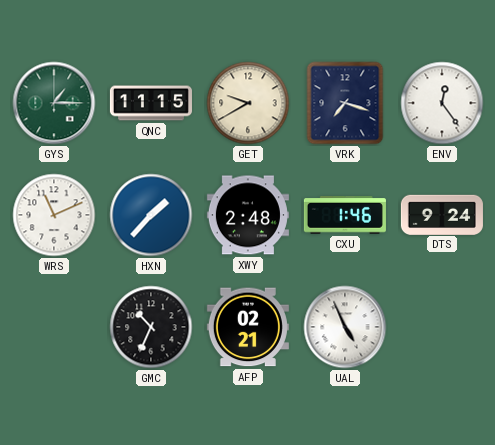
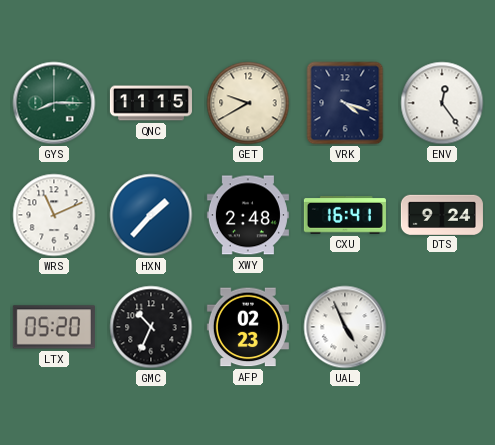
GYS: 1:15 -> 8:15
VRK: 7:18 -> 4:18
CXU: 1:46 -> 16:41
LTX: none -> 05:20
AFP: 02:21 -> 02:23
